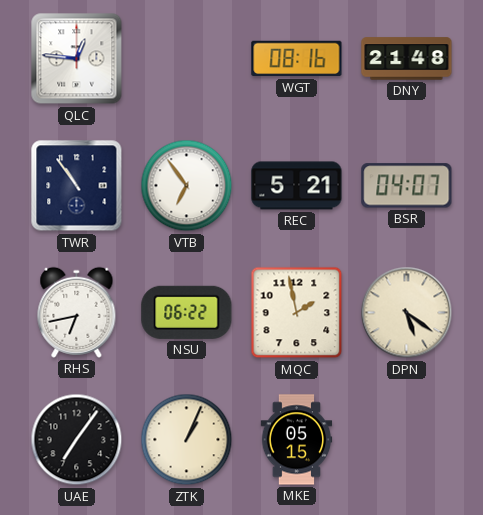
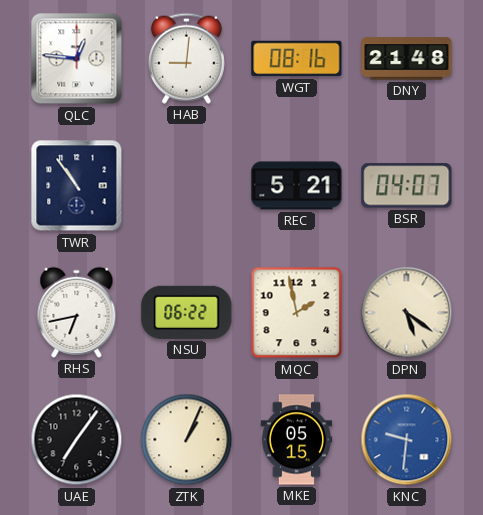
HAB: none -> 9:01
VTB: 6:54 -> none
KNC: none -> 9:31
